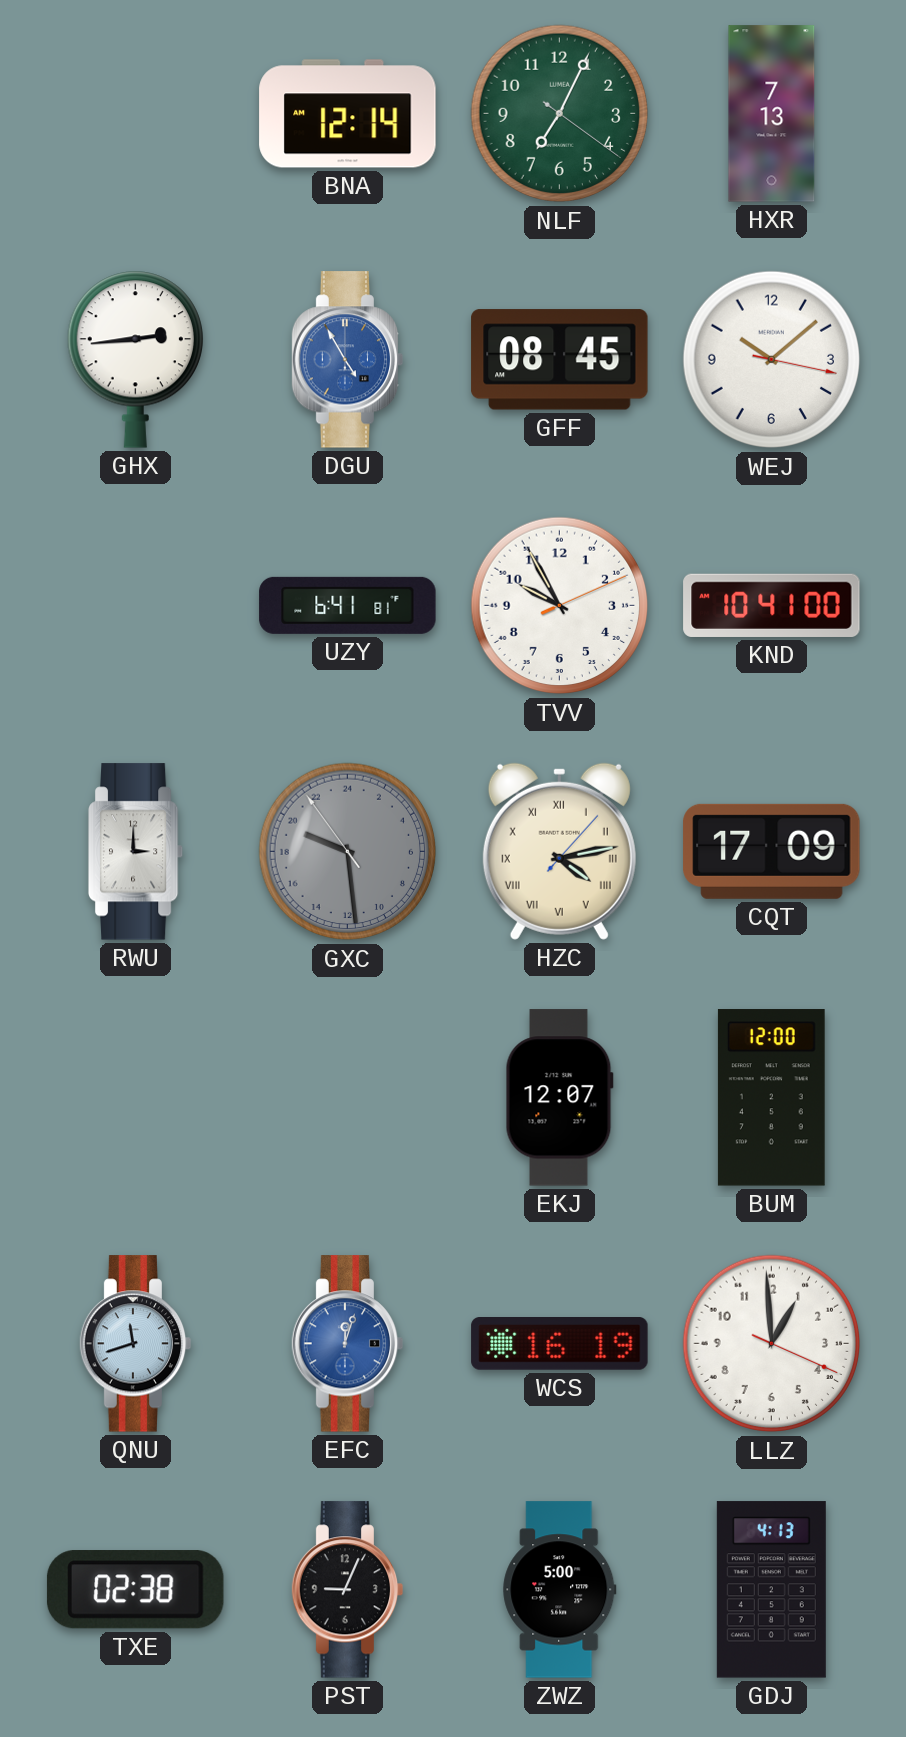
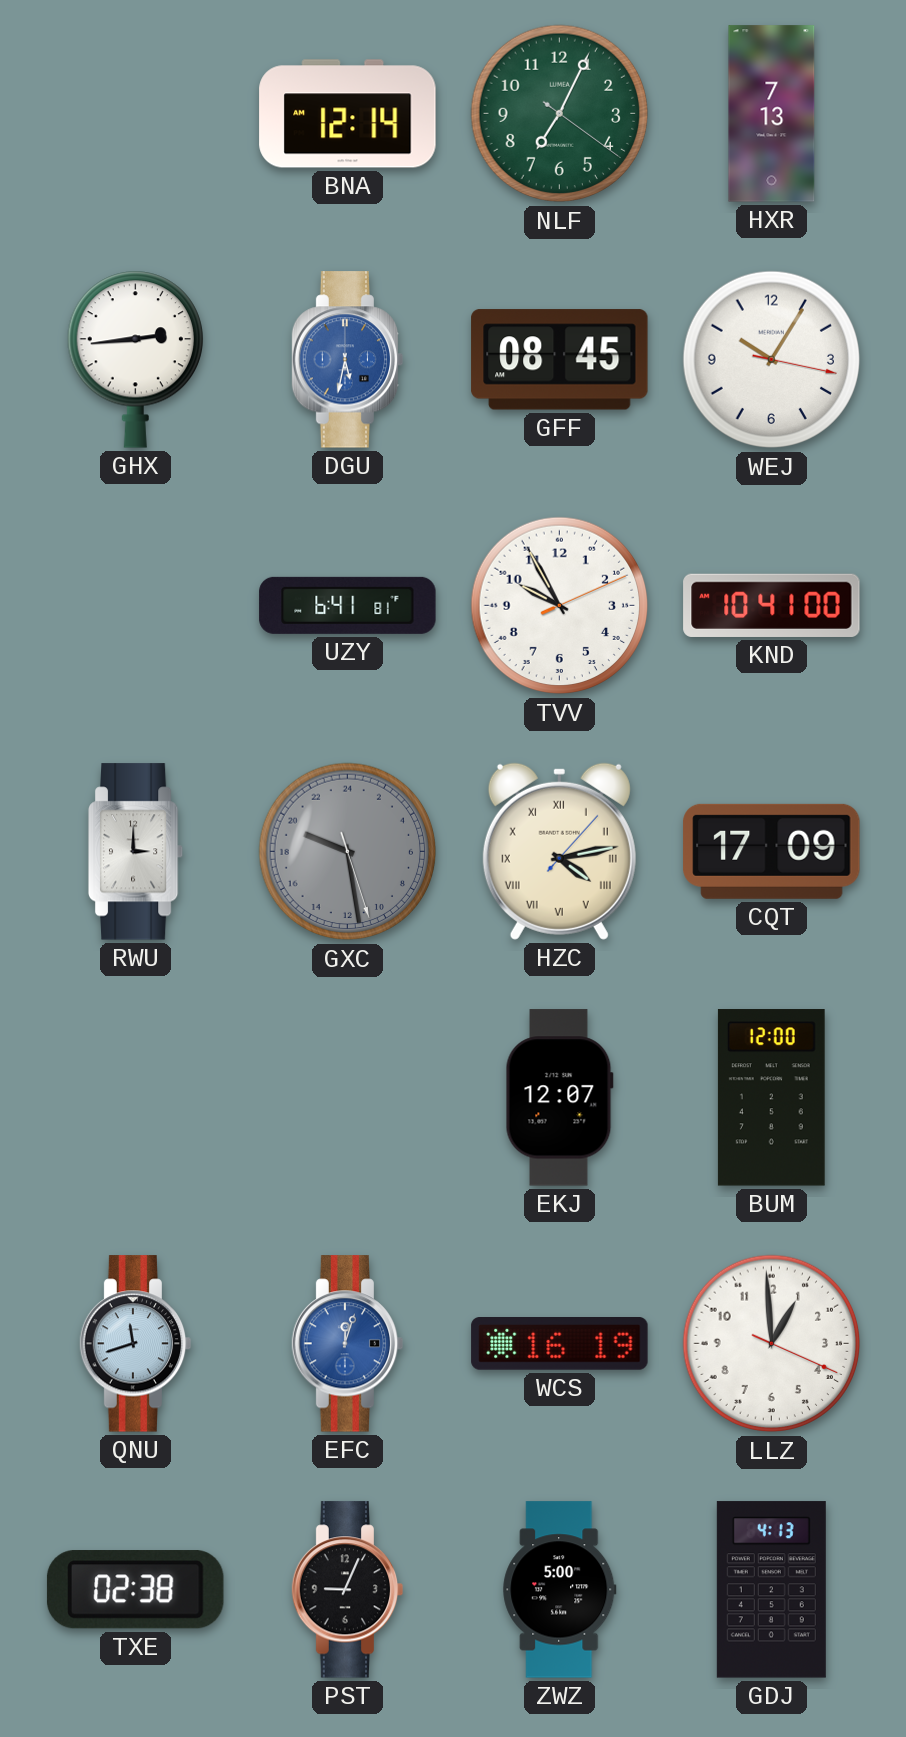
DGU: 4:55 -> 5:32
WEJ: 10:08 -> 10:05
GXC: 19:28:54 -> 19:28:27
